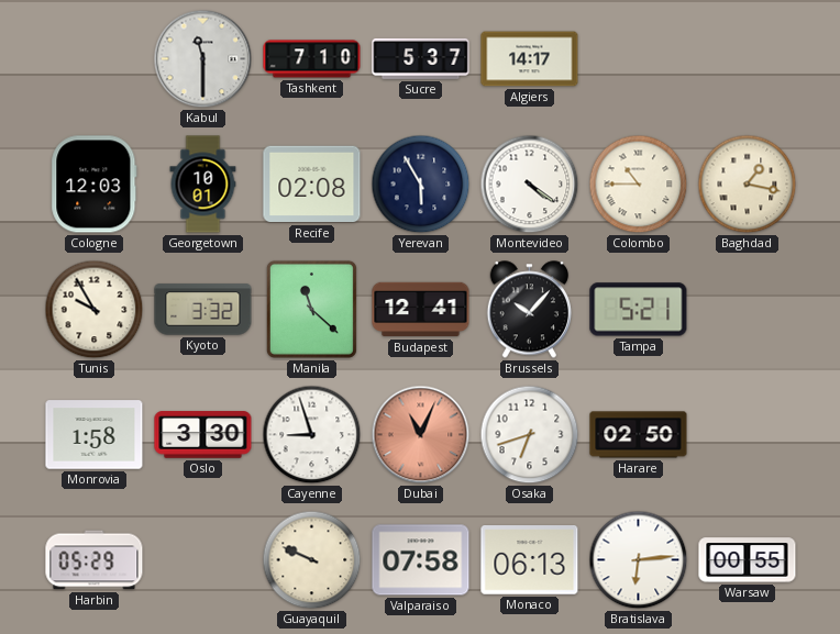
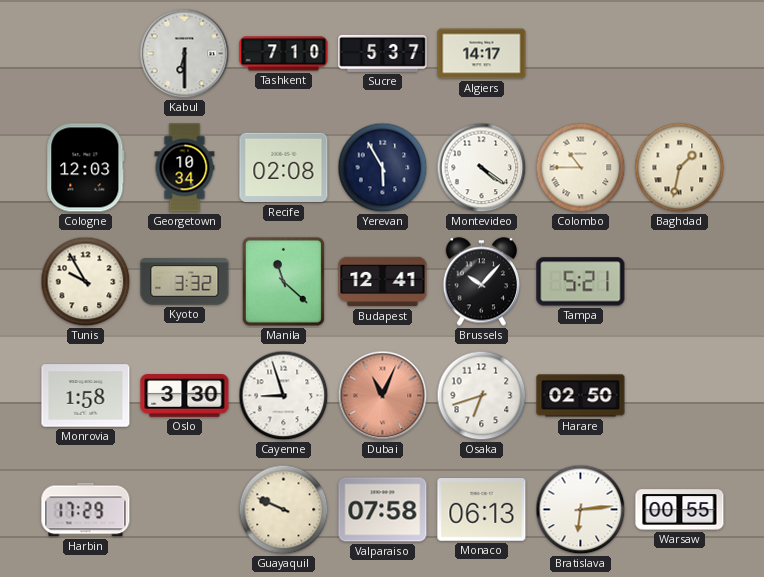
Kabul: 11:30 -> 6:30
Georgetown: 10:01 -> 10:34
Baghdad: 1:17 -> 1:32
Harbin: 05:29 -> 17:29
